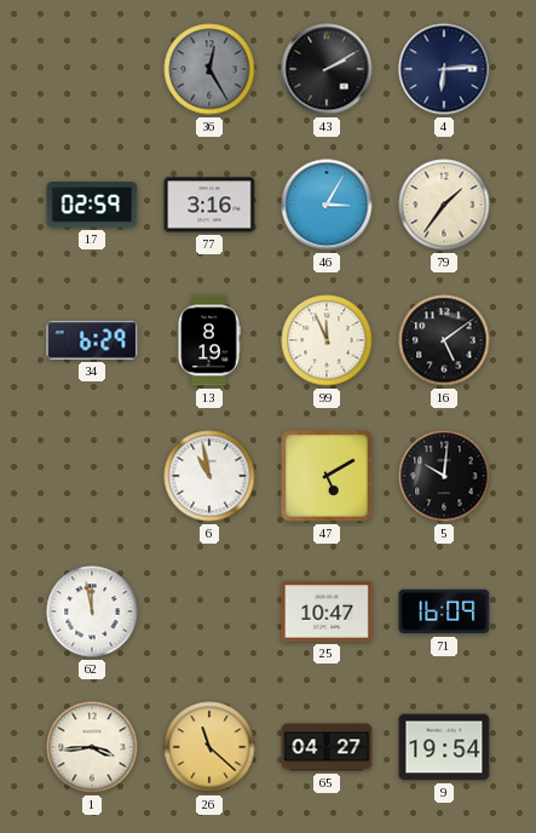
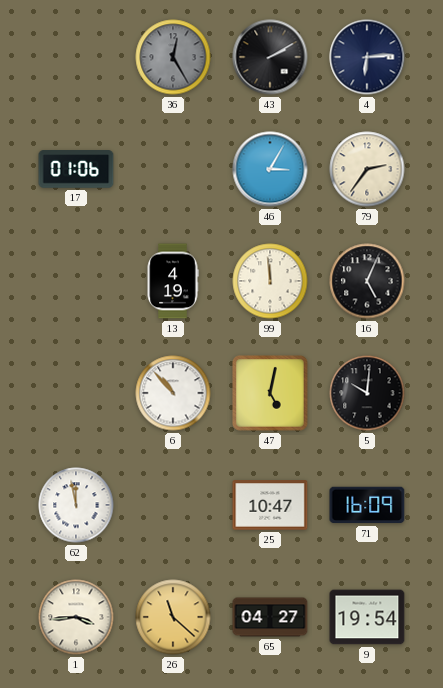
17: 02:59 -> 01:06
77: 3:16 -> none
79: 1:36 -> 2:36
34: 6:29 -> none
13: 8:19 -> 4:19
99: 11:56 -> 11:59
16: 5:09 -> 5:04
6: 10:58 -> 10:53
47: 5:10 -> 5:02
